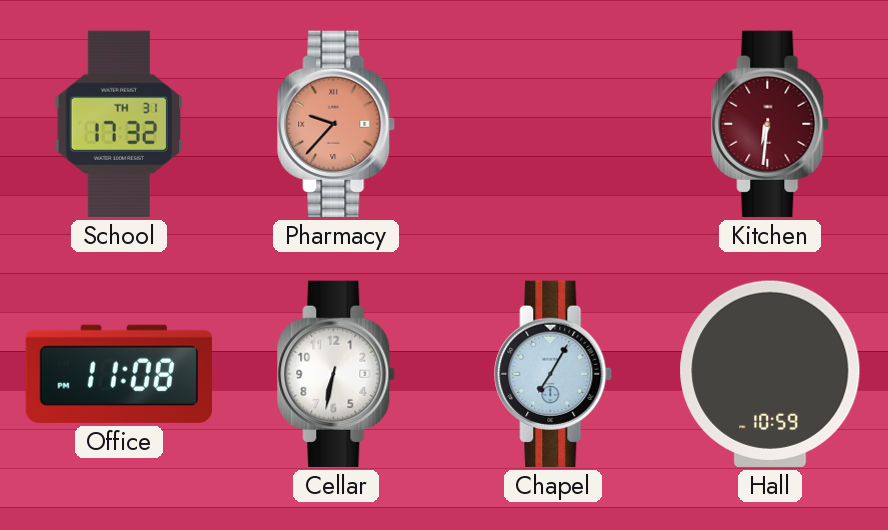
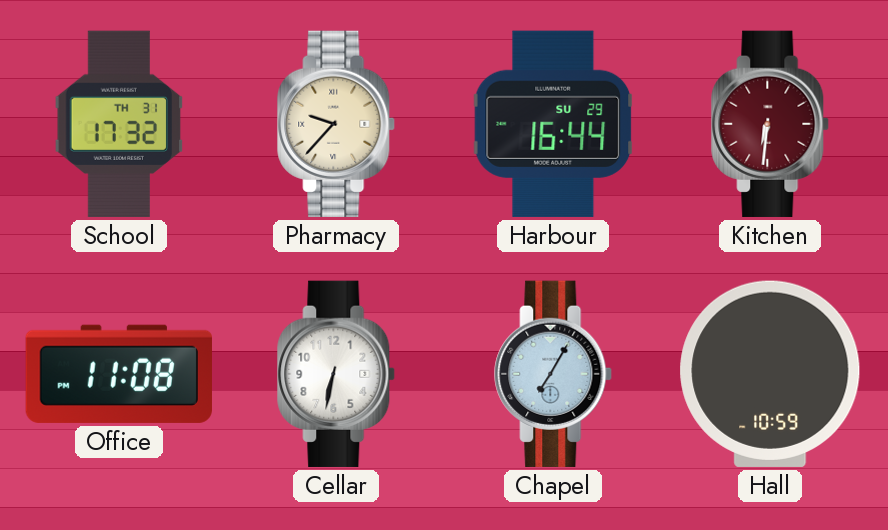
Pharmacy dial: salmon -> cream
Harbour: none -> 16:44
